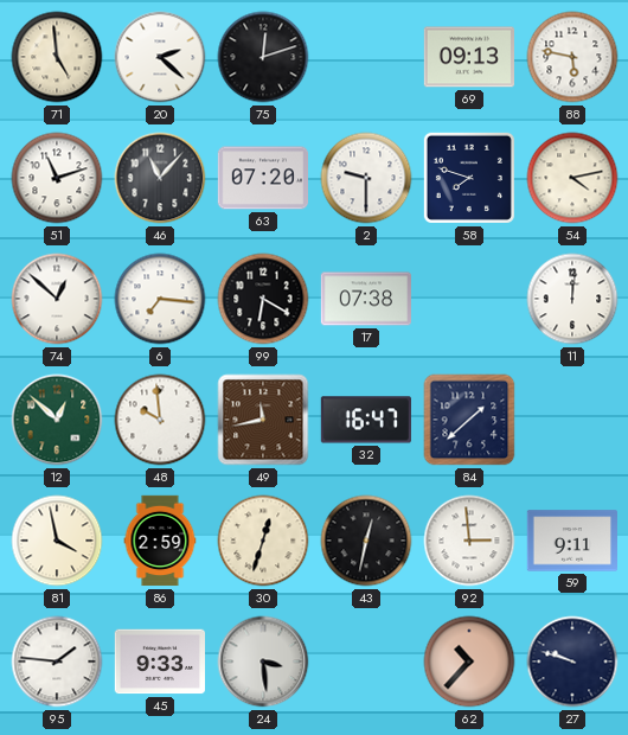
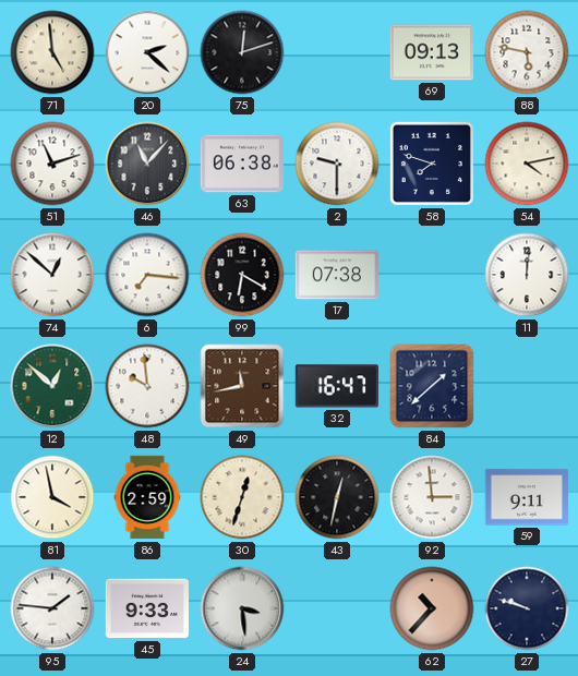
63: 07:20 -> 06:38
